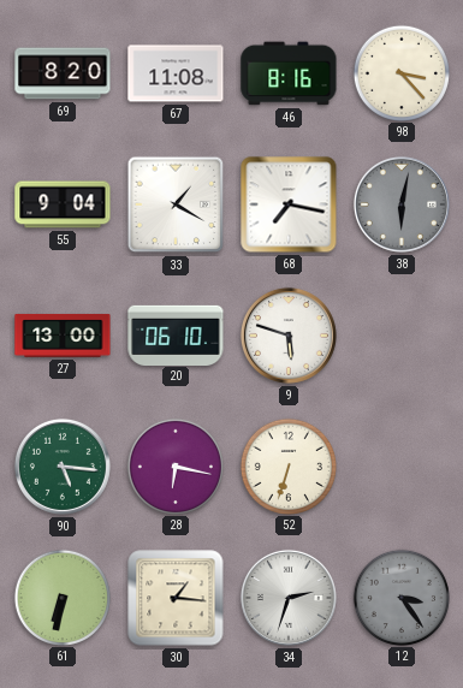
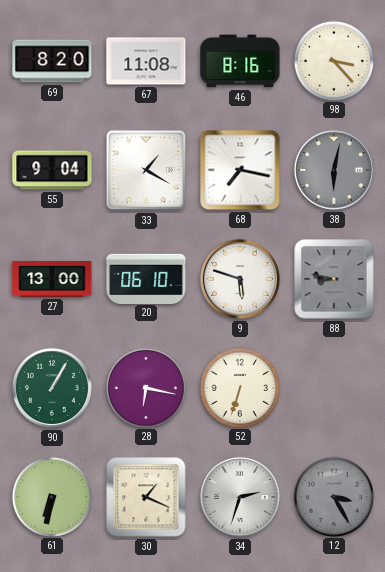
88: none -> 8:47
90: 5:16 -> 1:05
30: 1:16 -> 1:19
12: 3:24 -> 3:25
